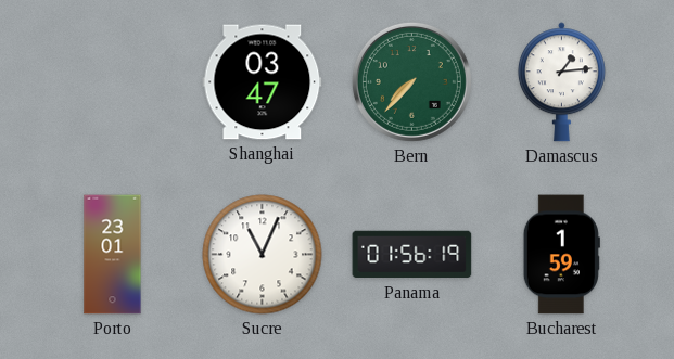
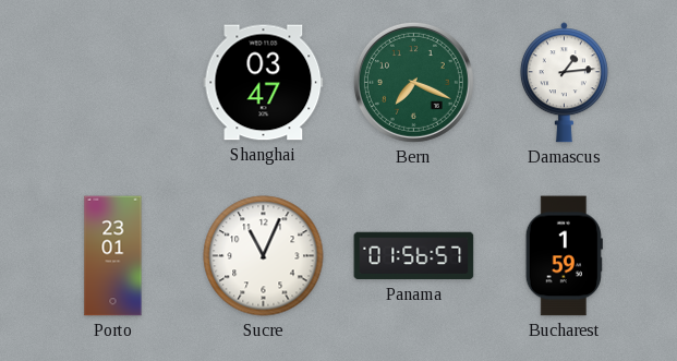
Bern: 7:37 -> 7:19
Panama: 01:56:19 -> 01:56:57
